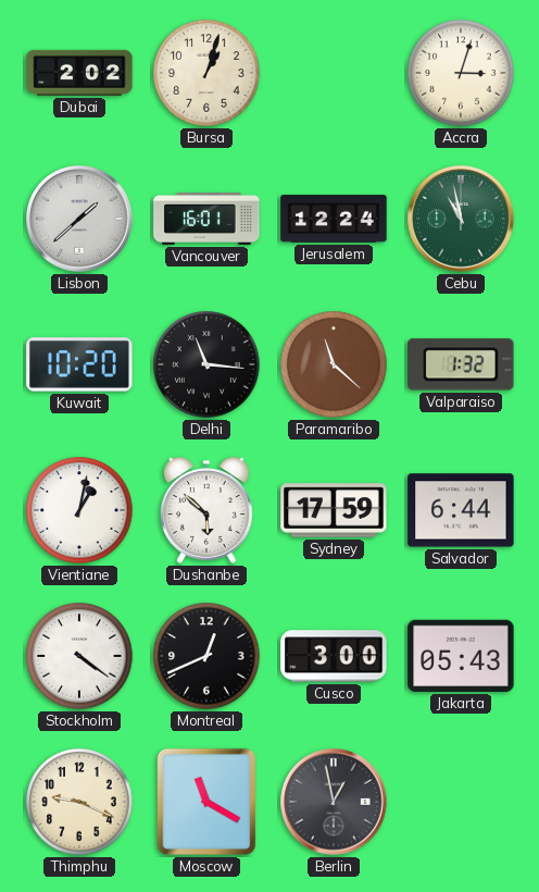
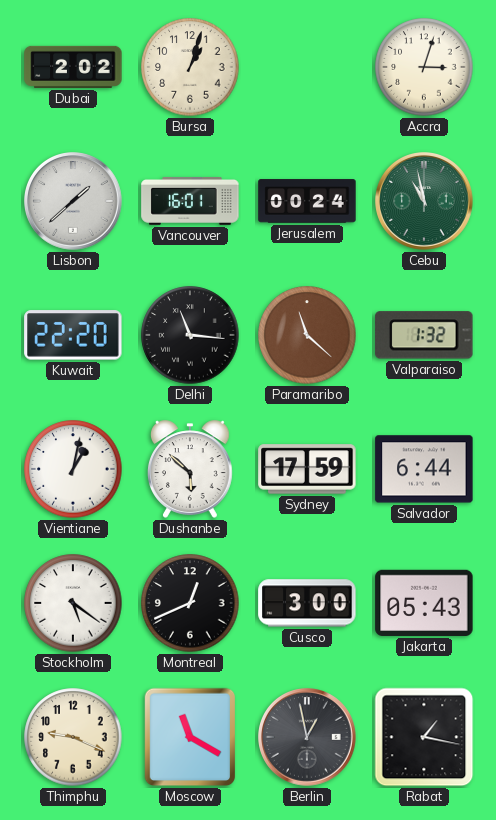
Jerusalem: 12:24 -> 00:24
Kuwait: 10:20 -> 22:20
Stockholm: 4:21 -> 5:21
Rabat: none -> 1:17
